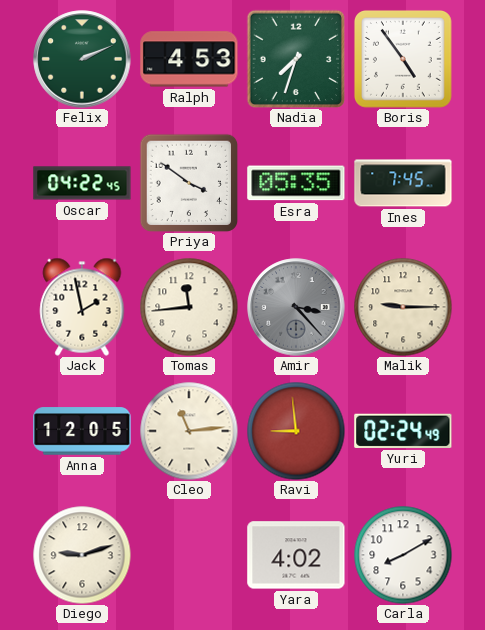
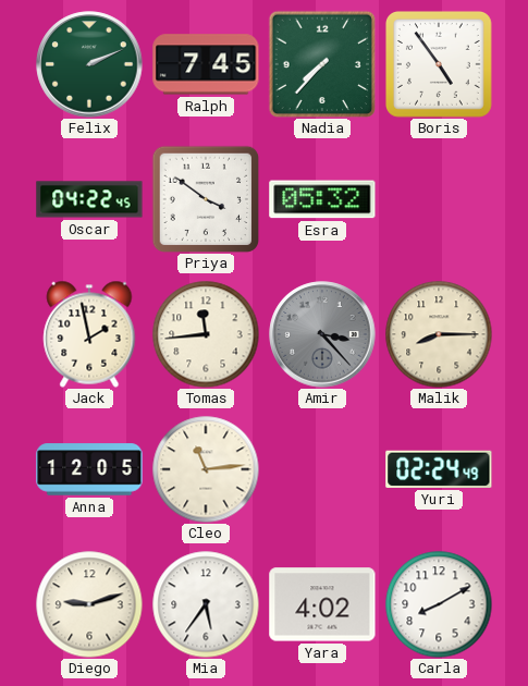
Ralph: 4:53 -> 7:45
Nadia: 7:33 -> 7:37
Esra: 05:35 -> 05:32
Ines: 7:45 -> none
Malik: 9:15 -> 8:15
Ravi: 8:59 -> none
Mia: none -> 5:36
